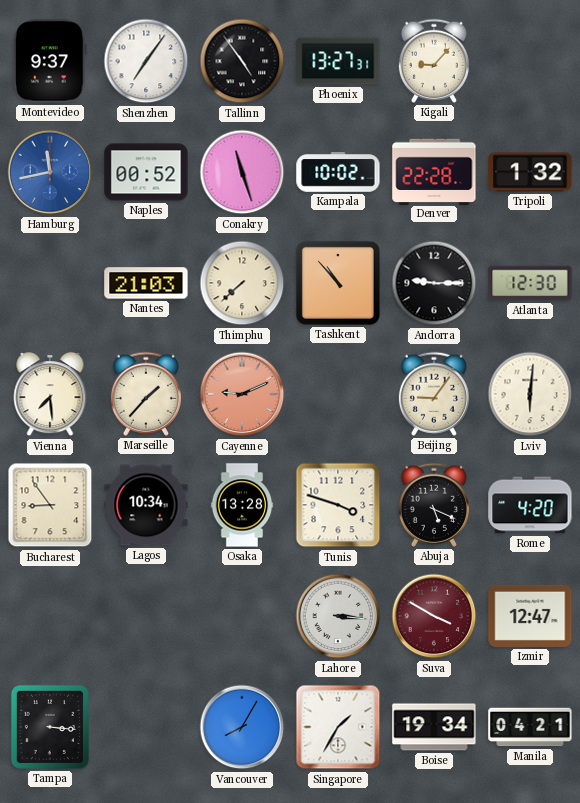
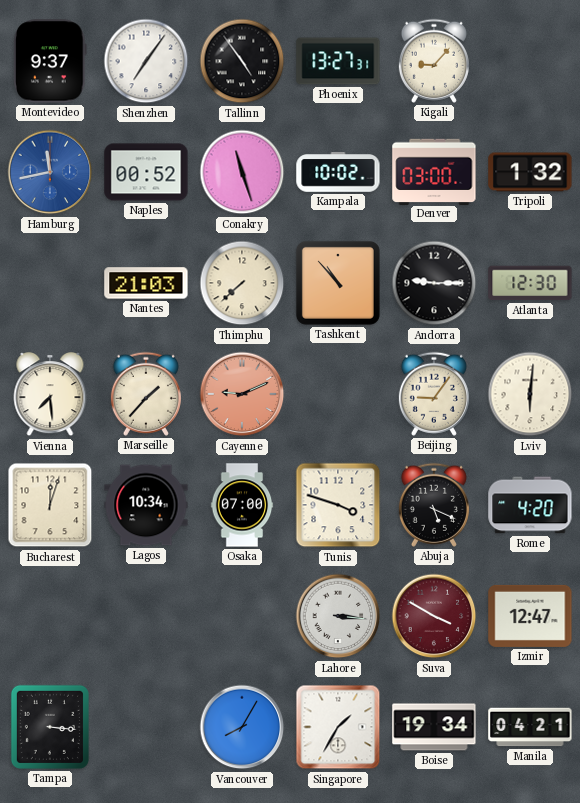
Denver: 22:28 -> 03:00
Bucharest: 8:54 -> 12:03
Osaka: 13:28 -> 07:00
